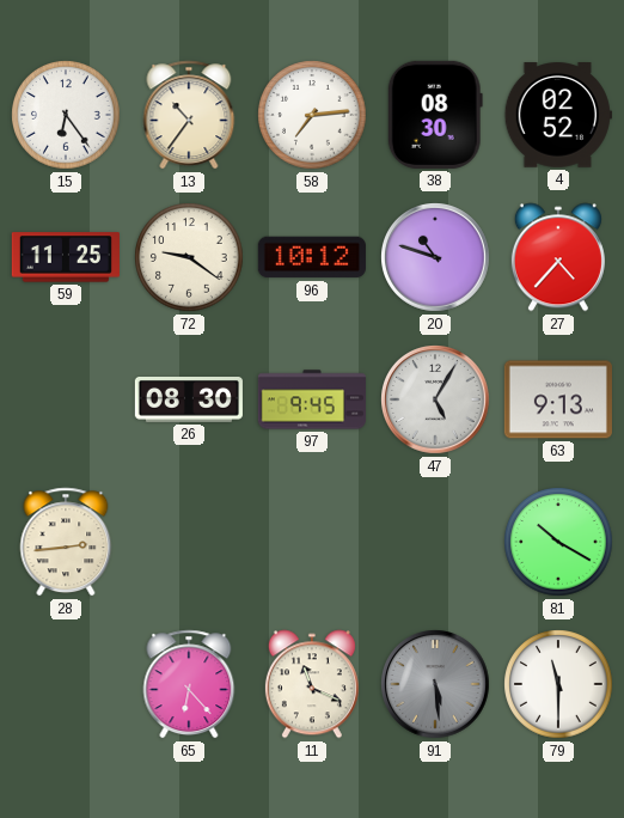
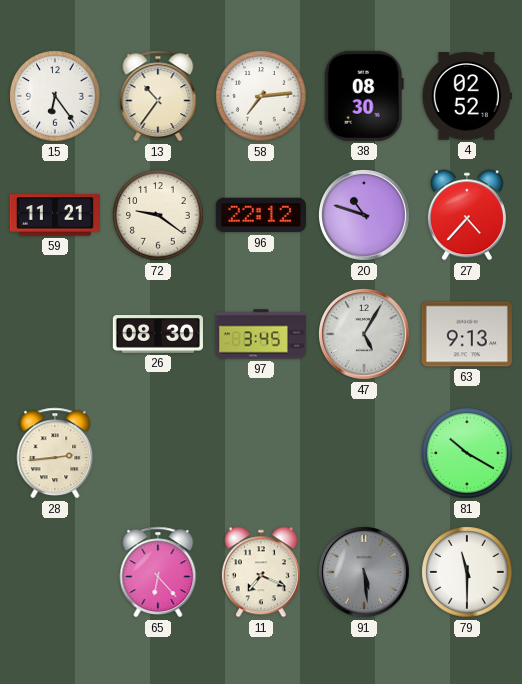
59: 11:25 -> 11:21
96: 10:12 -> 22:12
97: 9:45 -> 3:45
11: 11:19 -> 7:19
